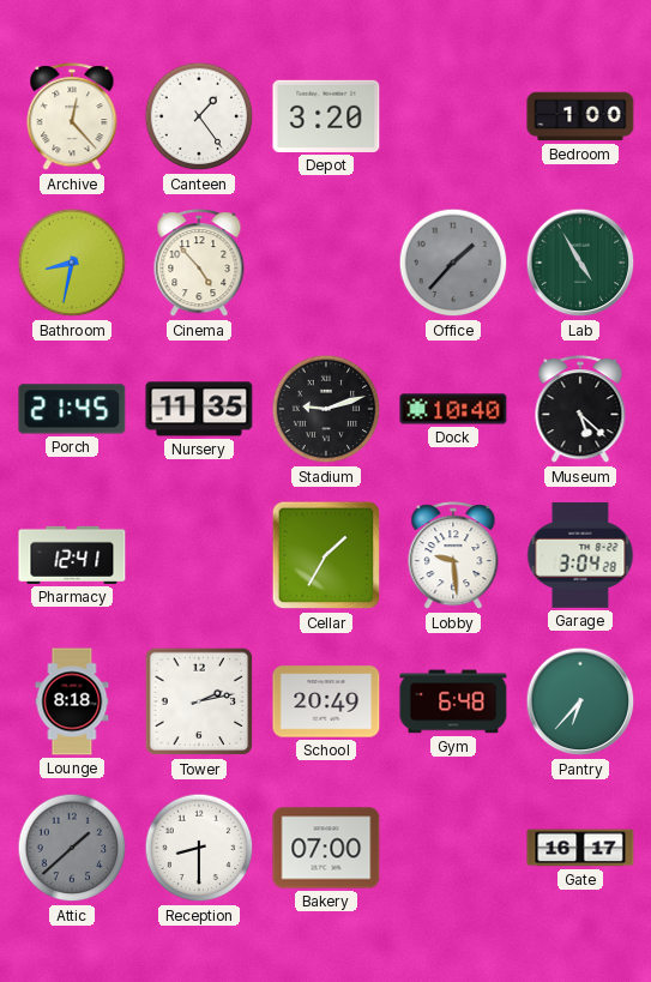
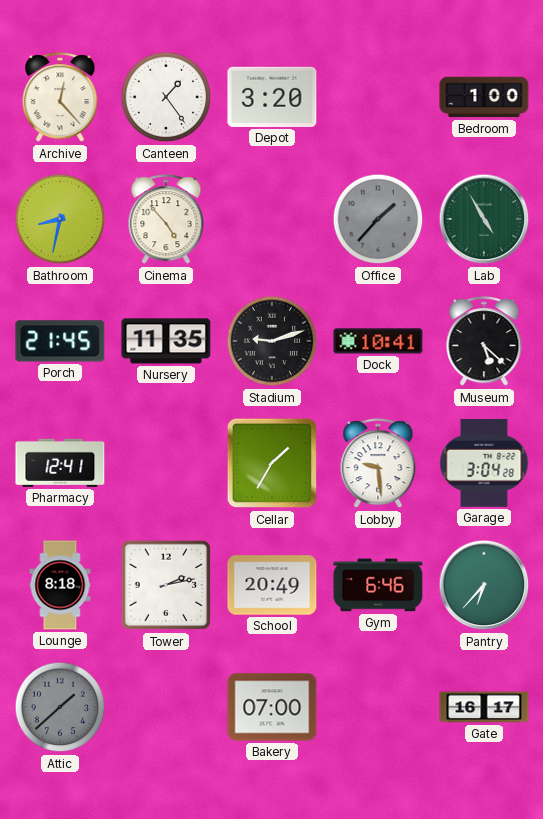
Dock: 10:40 -> 10:41
Gym: 6:48 -> 6:46
Reception: 8:30 -> none
